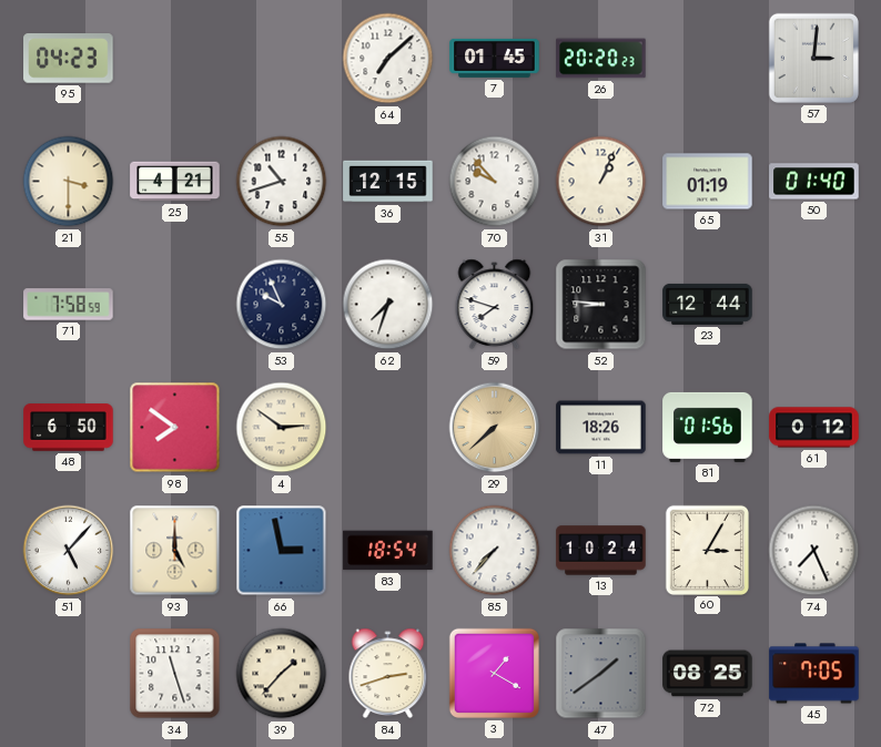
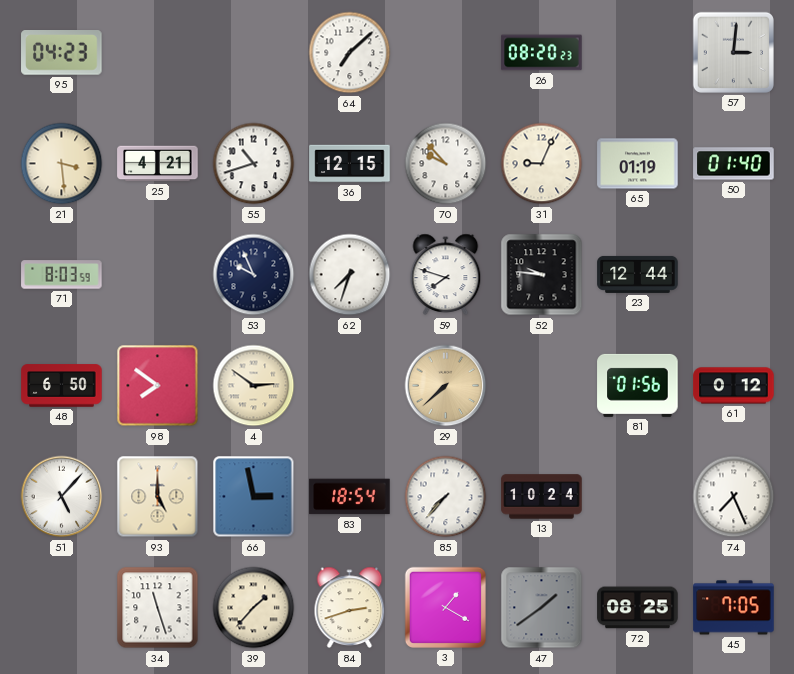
7: 01:45 -> none
26: 20:20 -> 08:20
21: 3:30 -> 3:29
31: 1:04 -> 9:04
71: 7:58 -> 8:03
52: 8:46 -> 9:46
11: 18:26 -> none
60: 3:05 -> none
